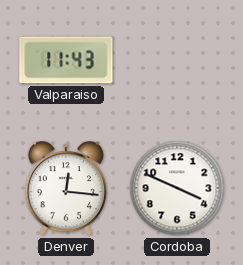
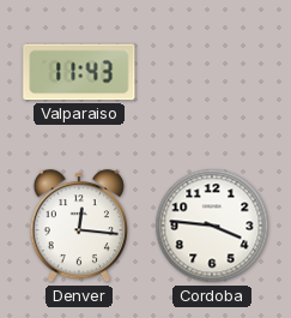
Cordoba: 3:49 -> 3:46
